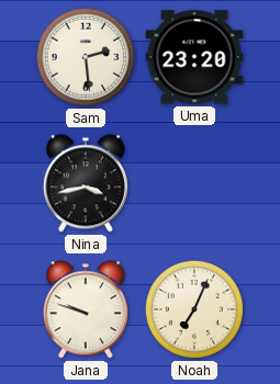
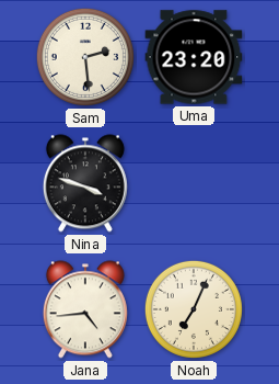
Nina: 3:43 -> 3:48
Jana: 9:48 -> 4:44
